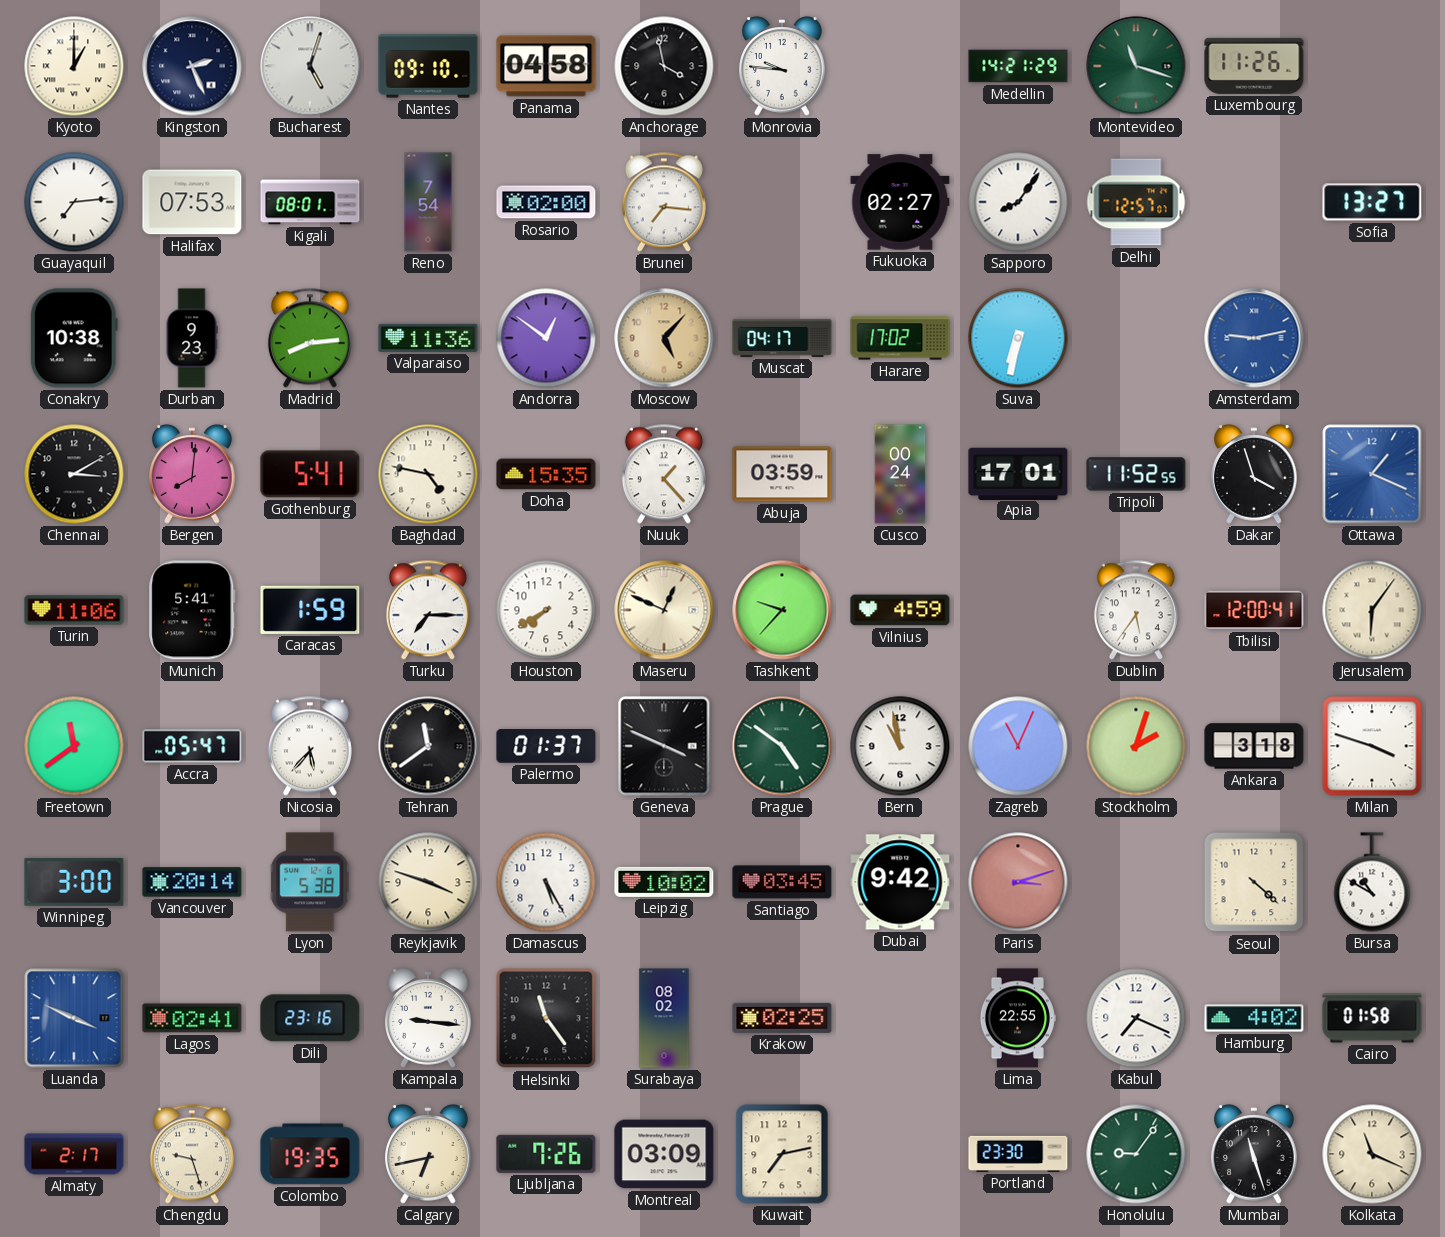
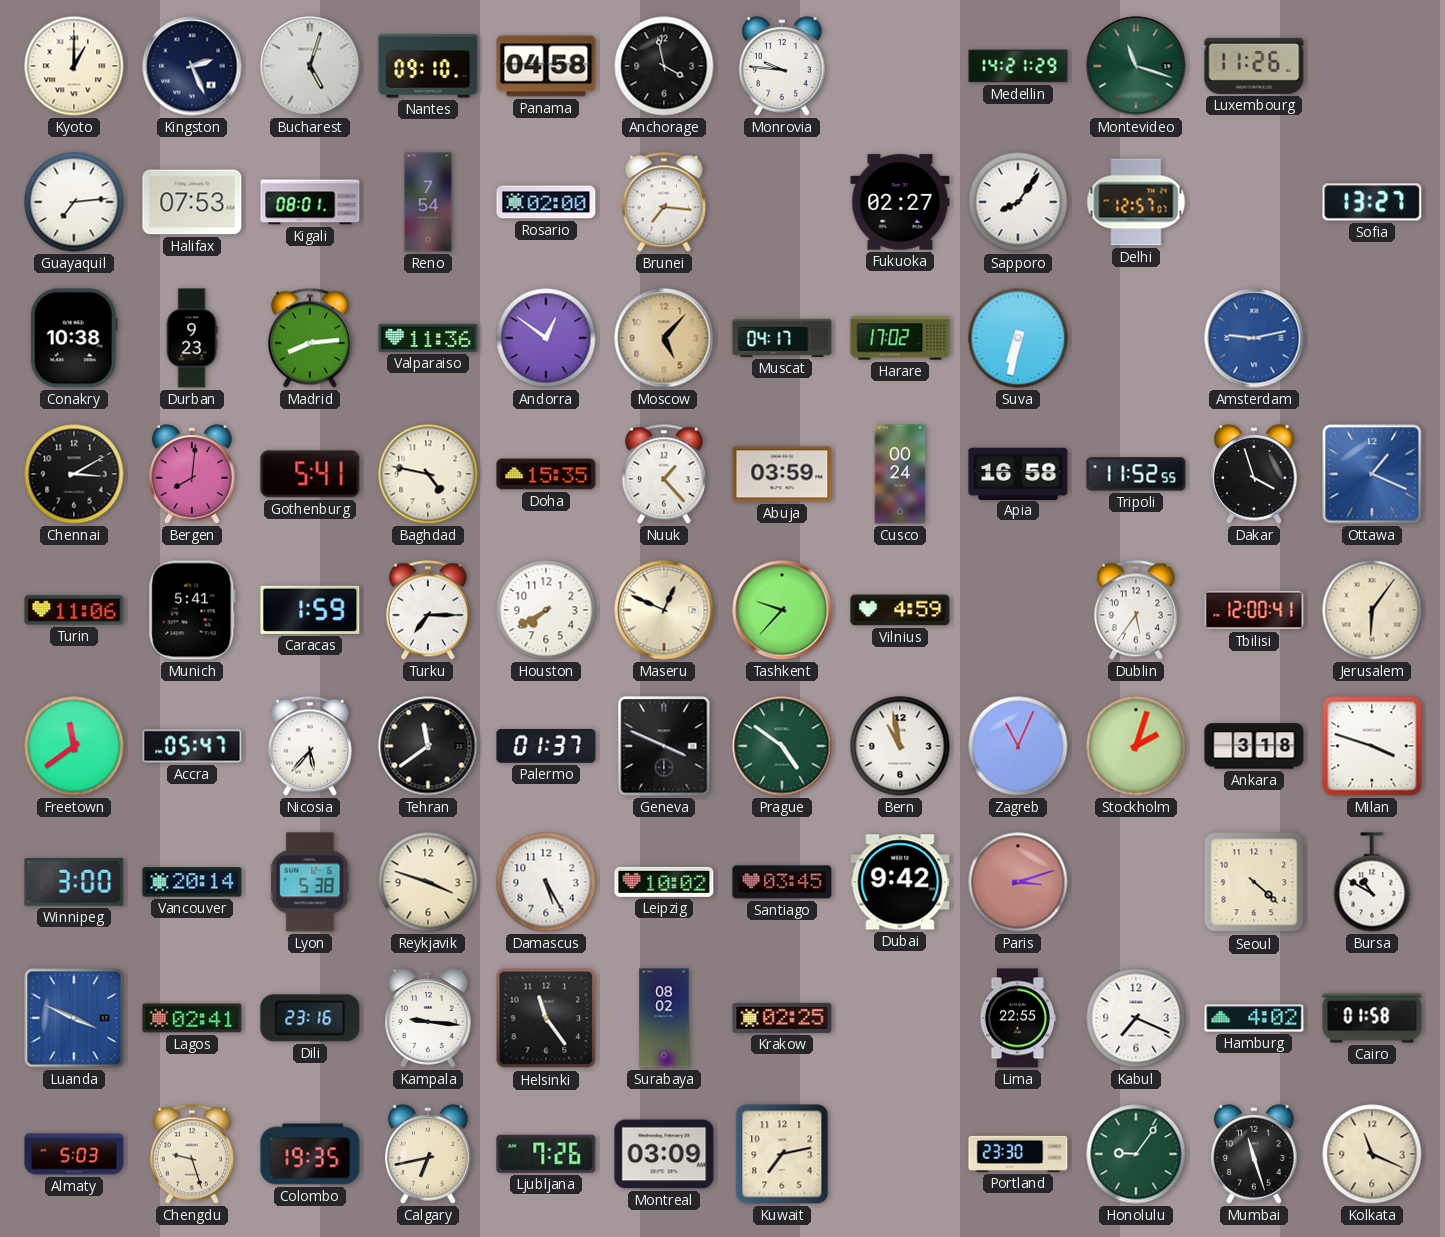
Apia: 17:01 -> 16:58
Almaty: 2:17 -> 5:03
